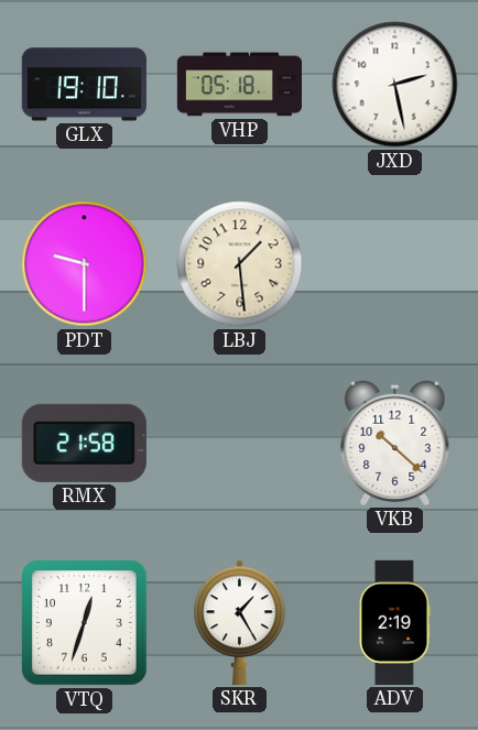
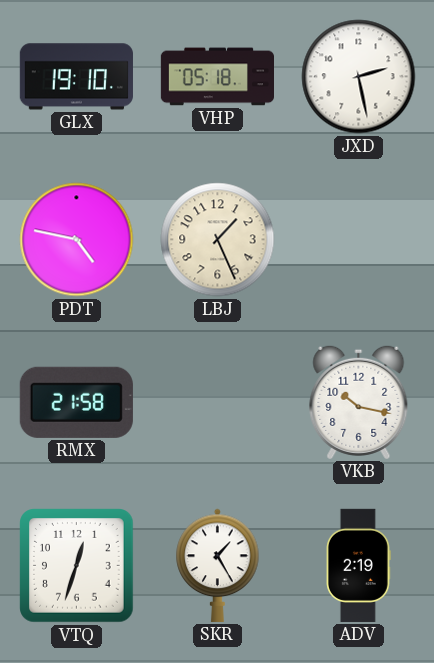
PDT: 9:30 -> 4:47
LBJ: 1:29 -> 1:26
VKB: 10:22 -> 10:17
